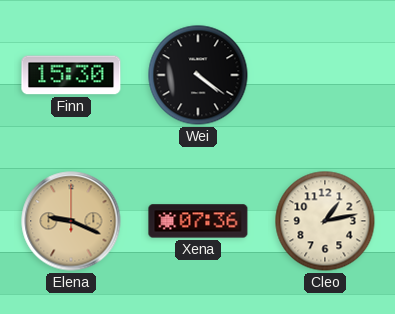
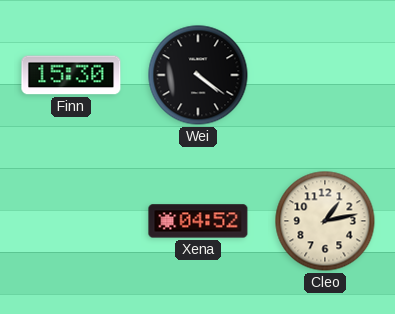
Elena: 9:19 -> none
Xena: 07:36 -> 04:52
